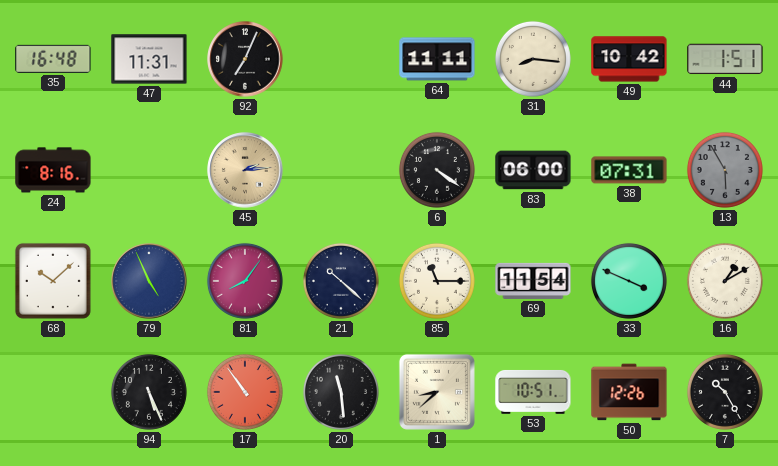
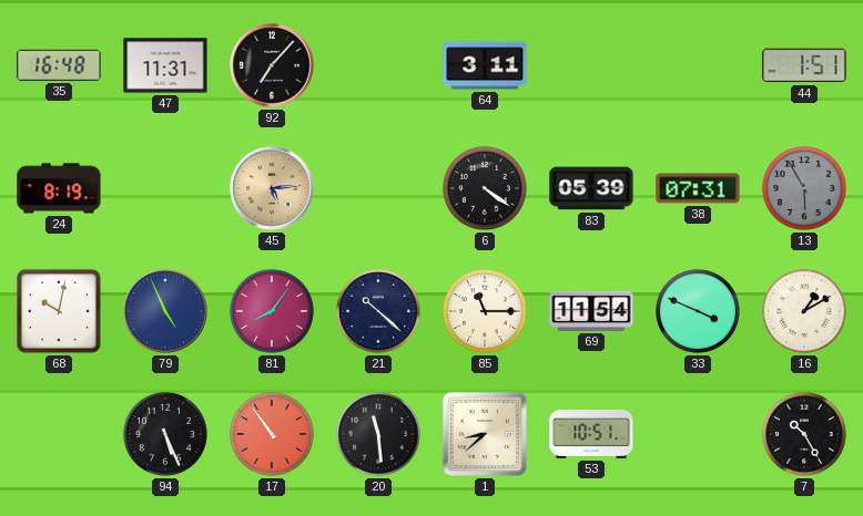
92: 7:04 -> 7:07
64: 11:11 -> 3:11
31: 8:16 -> none
49: 10:42 -> none
24: 8:16 -> 8:19
45: 2:14 -> 5:14
83: 06:00 -> 05:39
68: 10:08 -> 10:02
50: 12:26 -> none
